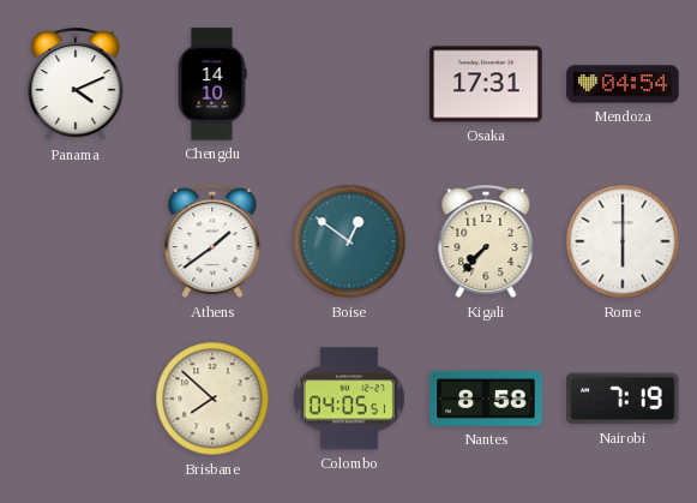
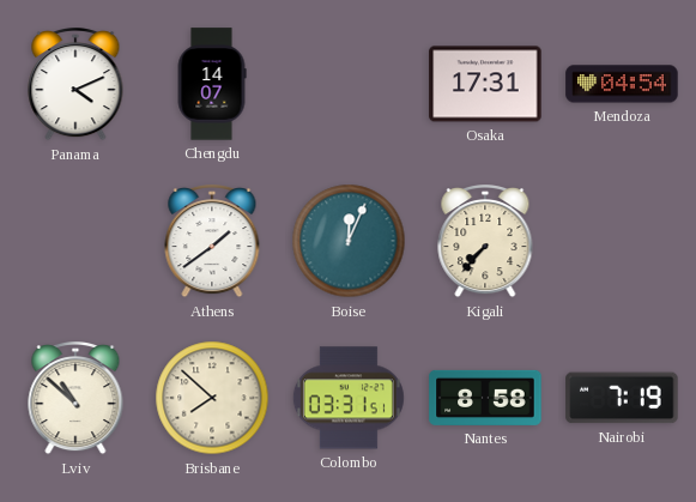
Chengdu: 14:10 -> 14:07
Boise: 12:51 -> 12:04
Rome: 6:00 -> none
Lviv: none -> 10:52
Colombo: 04:05 -> 03:31
